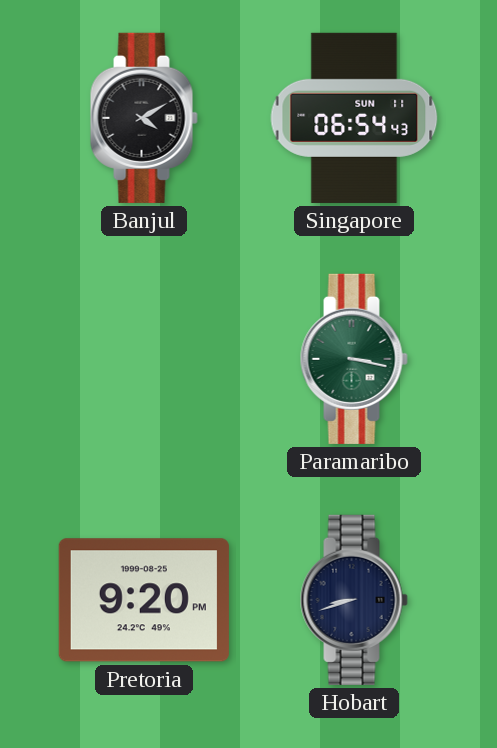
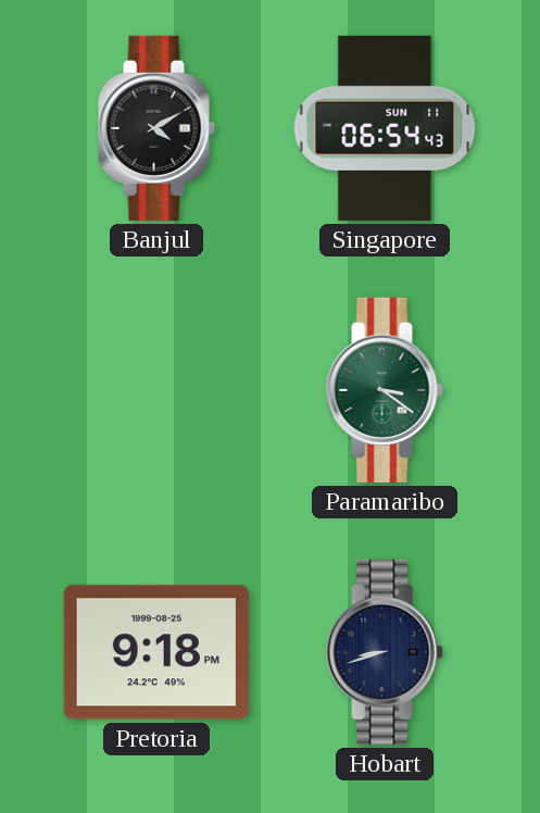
Paramaribo: 3:17 -> 3:21
Pretoria: 9:20 -> 9:18
